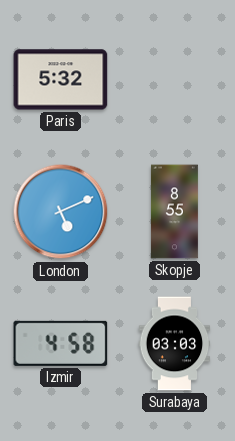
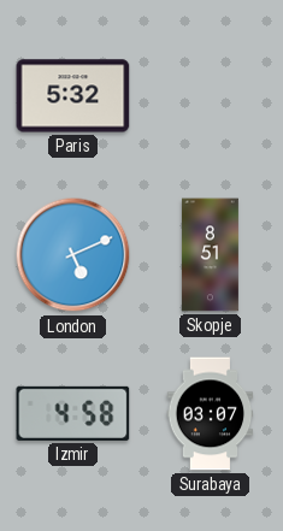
Skopje: 8:55 -> 8:51
Surabaya: 03:03 -> 03:07
